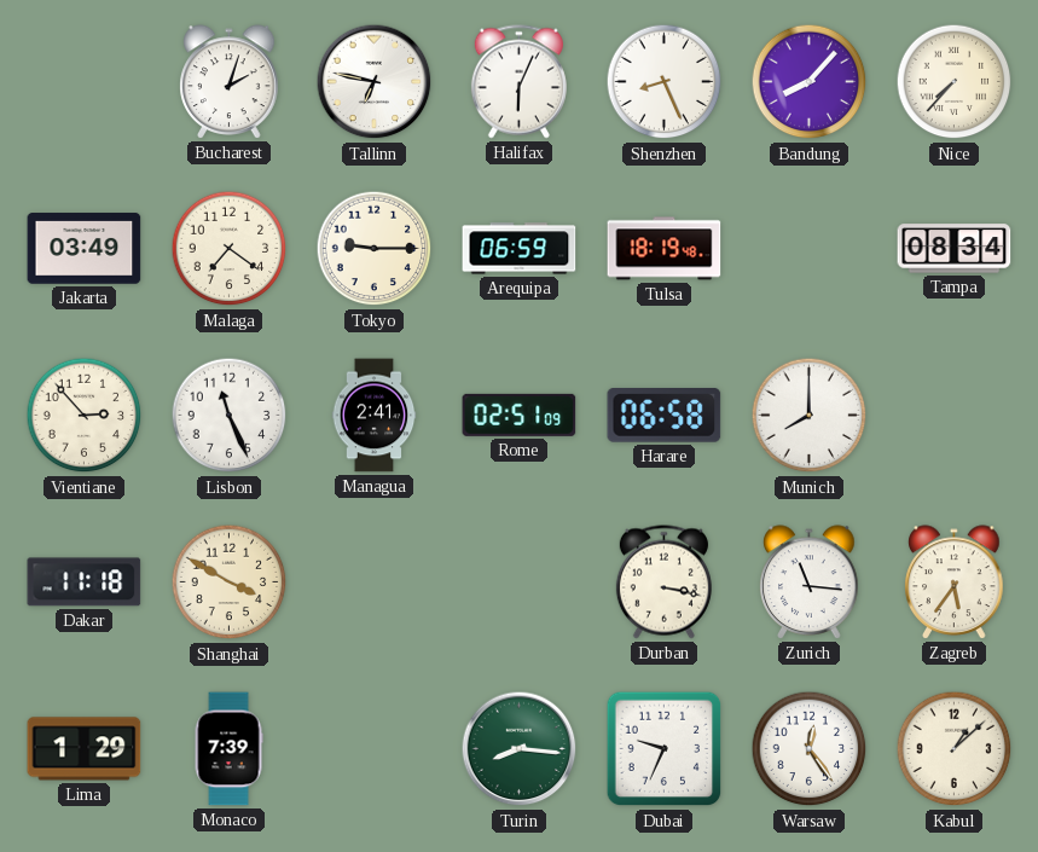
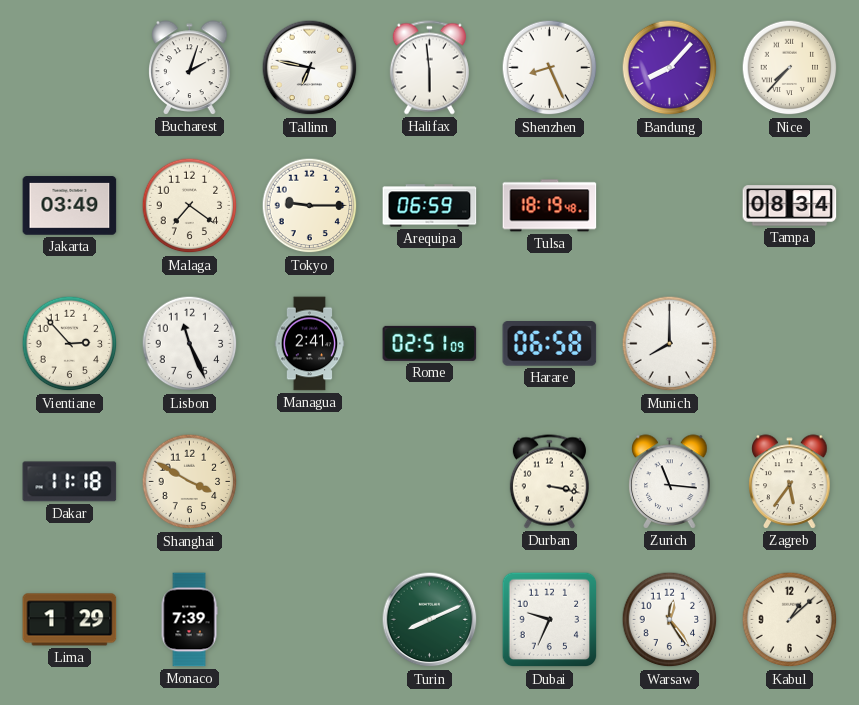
Halifax: 6:04 -> 5:59
Turin: 8:16 -> 8:11
